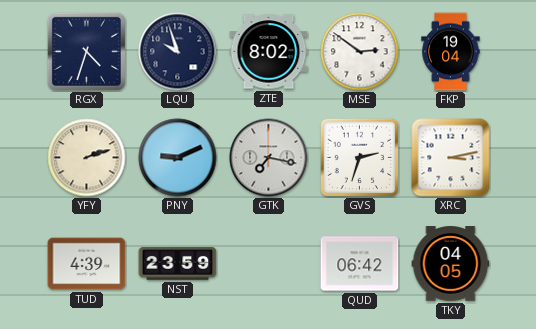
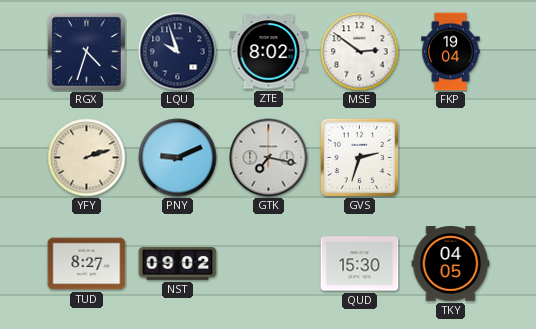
XRC: 3:13 -> none
TUD: 4:39 -> 8:27
NST: 23:59 -> 09:02
QUD: 06:42 -> 15:30
